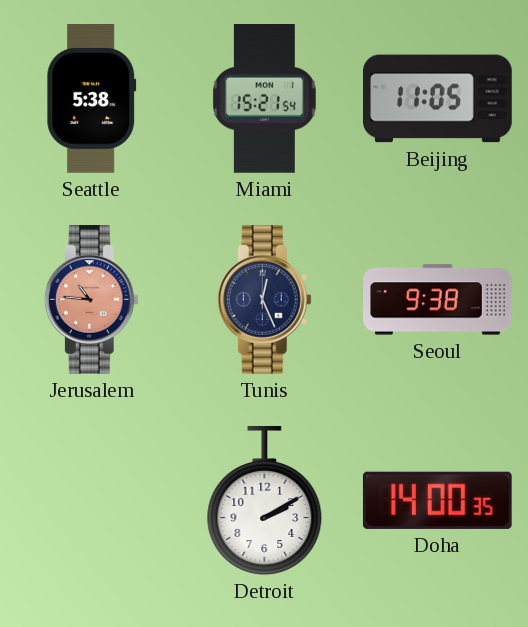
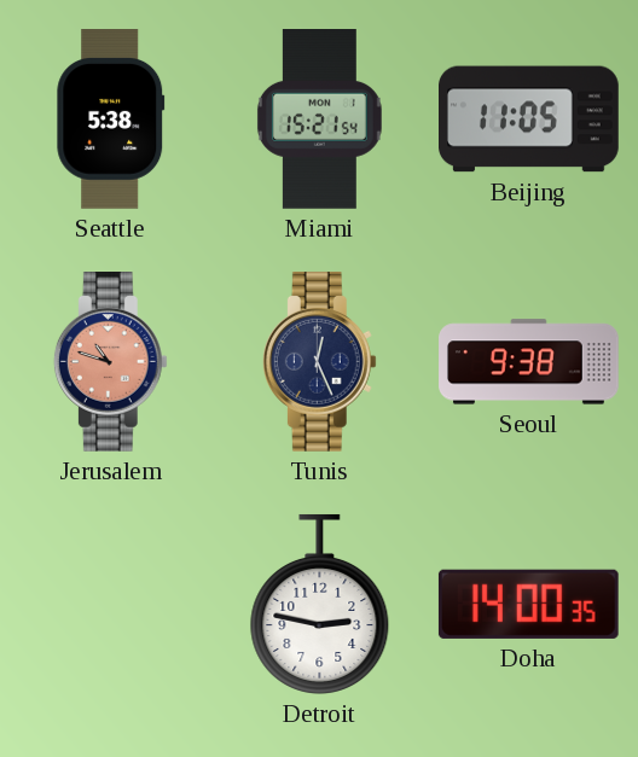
Jerusalem: 10:46 -> 10:48
Detroit: 2:10 -> 2:47
